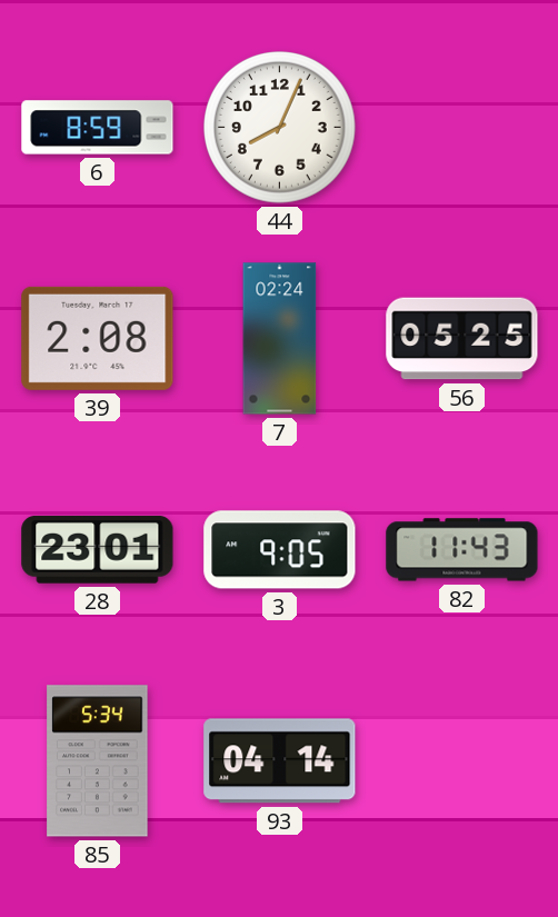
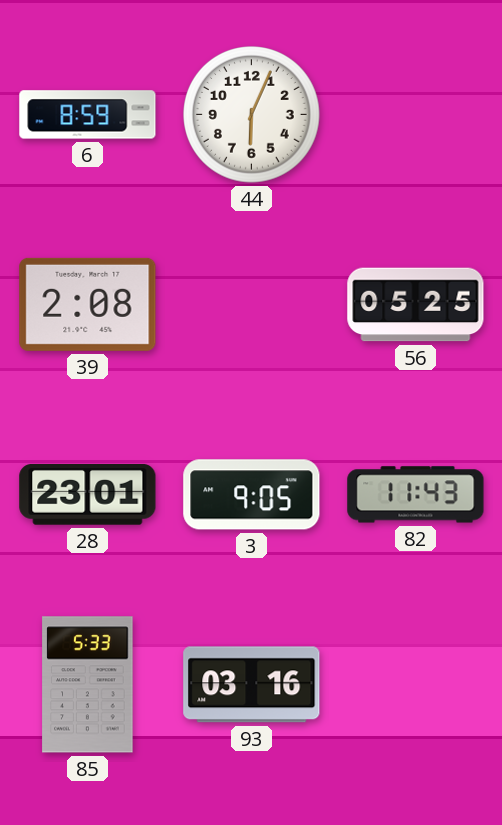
44: 8:04 -> 6:04
7: 02:24 -> none
85: 5:34 -> 5:33
93: 04:14 -> 03:16
